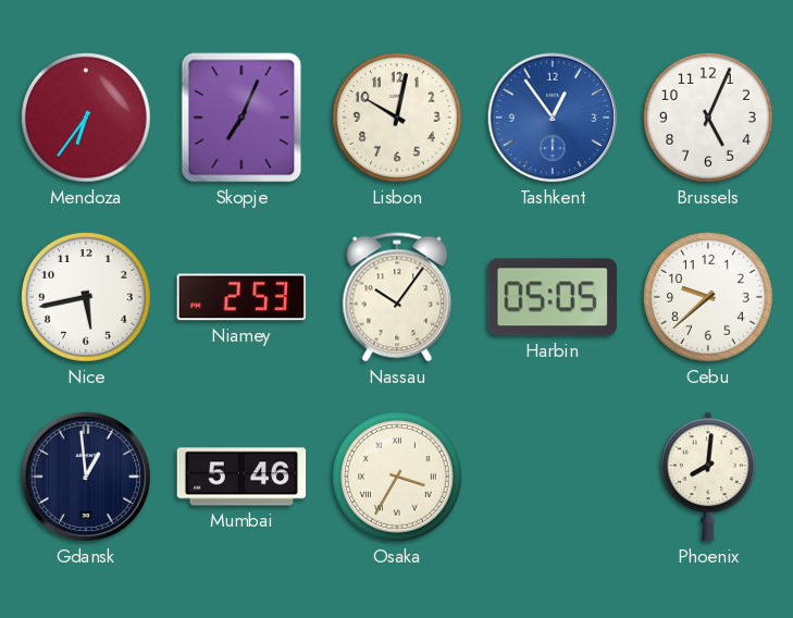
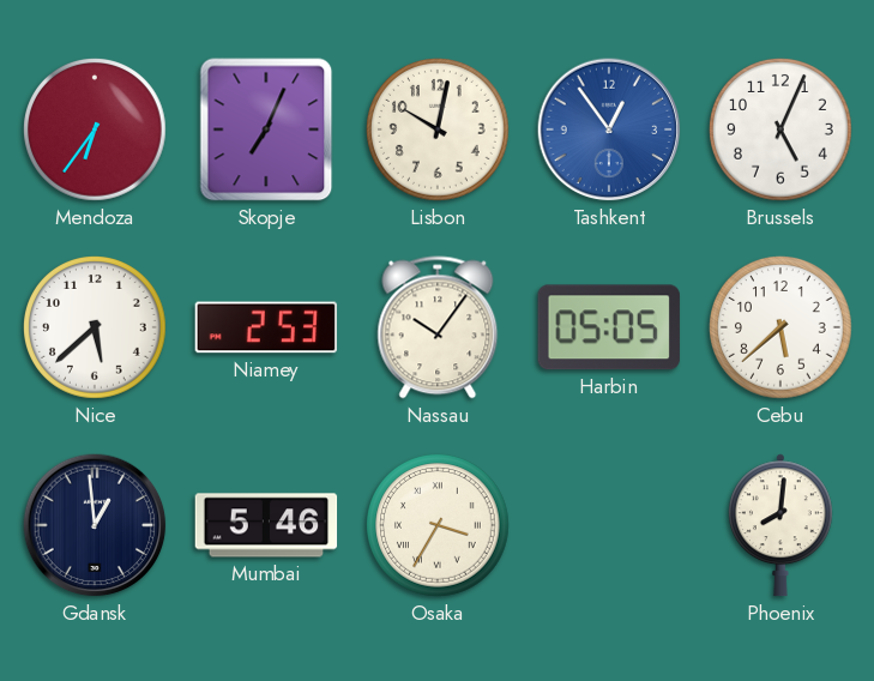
Nice: 5:43 -> 5:38
Cebu: 9:38 -> 5:38
